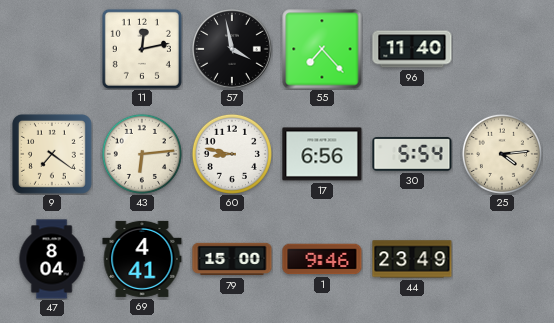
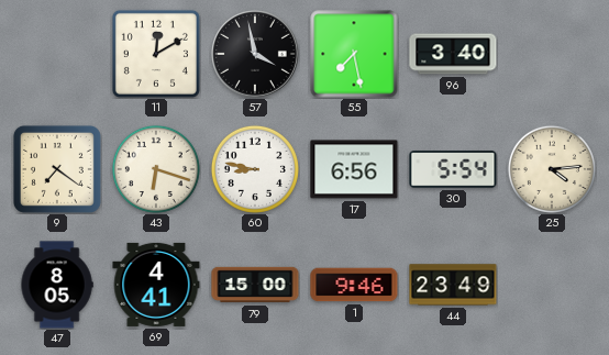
11: 12:13 -> 12:10
55: 7:23 -> 7:28
96: 11:40 -> 3:40
43: 6:14 -> 6:18
47: 8:04 -> 8:05
